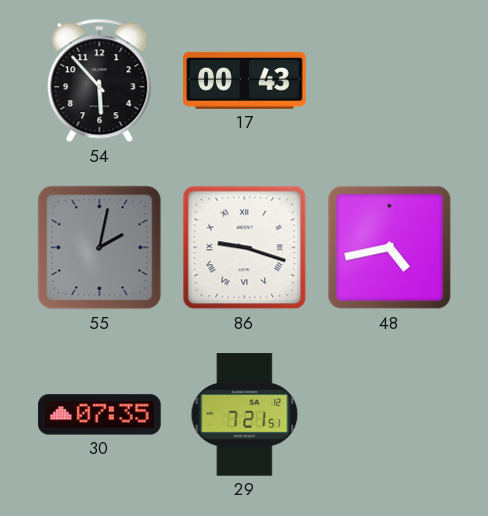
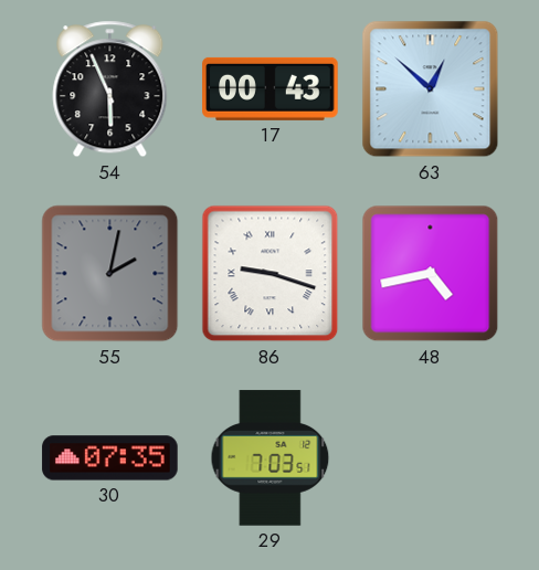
54: 5:53 -> 5:56
63: none -> 12:52
29: 7:21 -> 7:03
